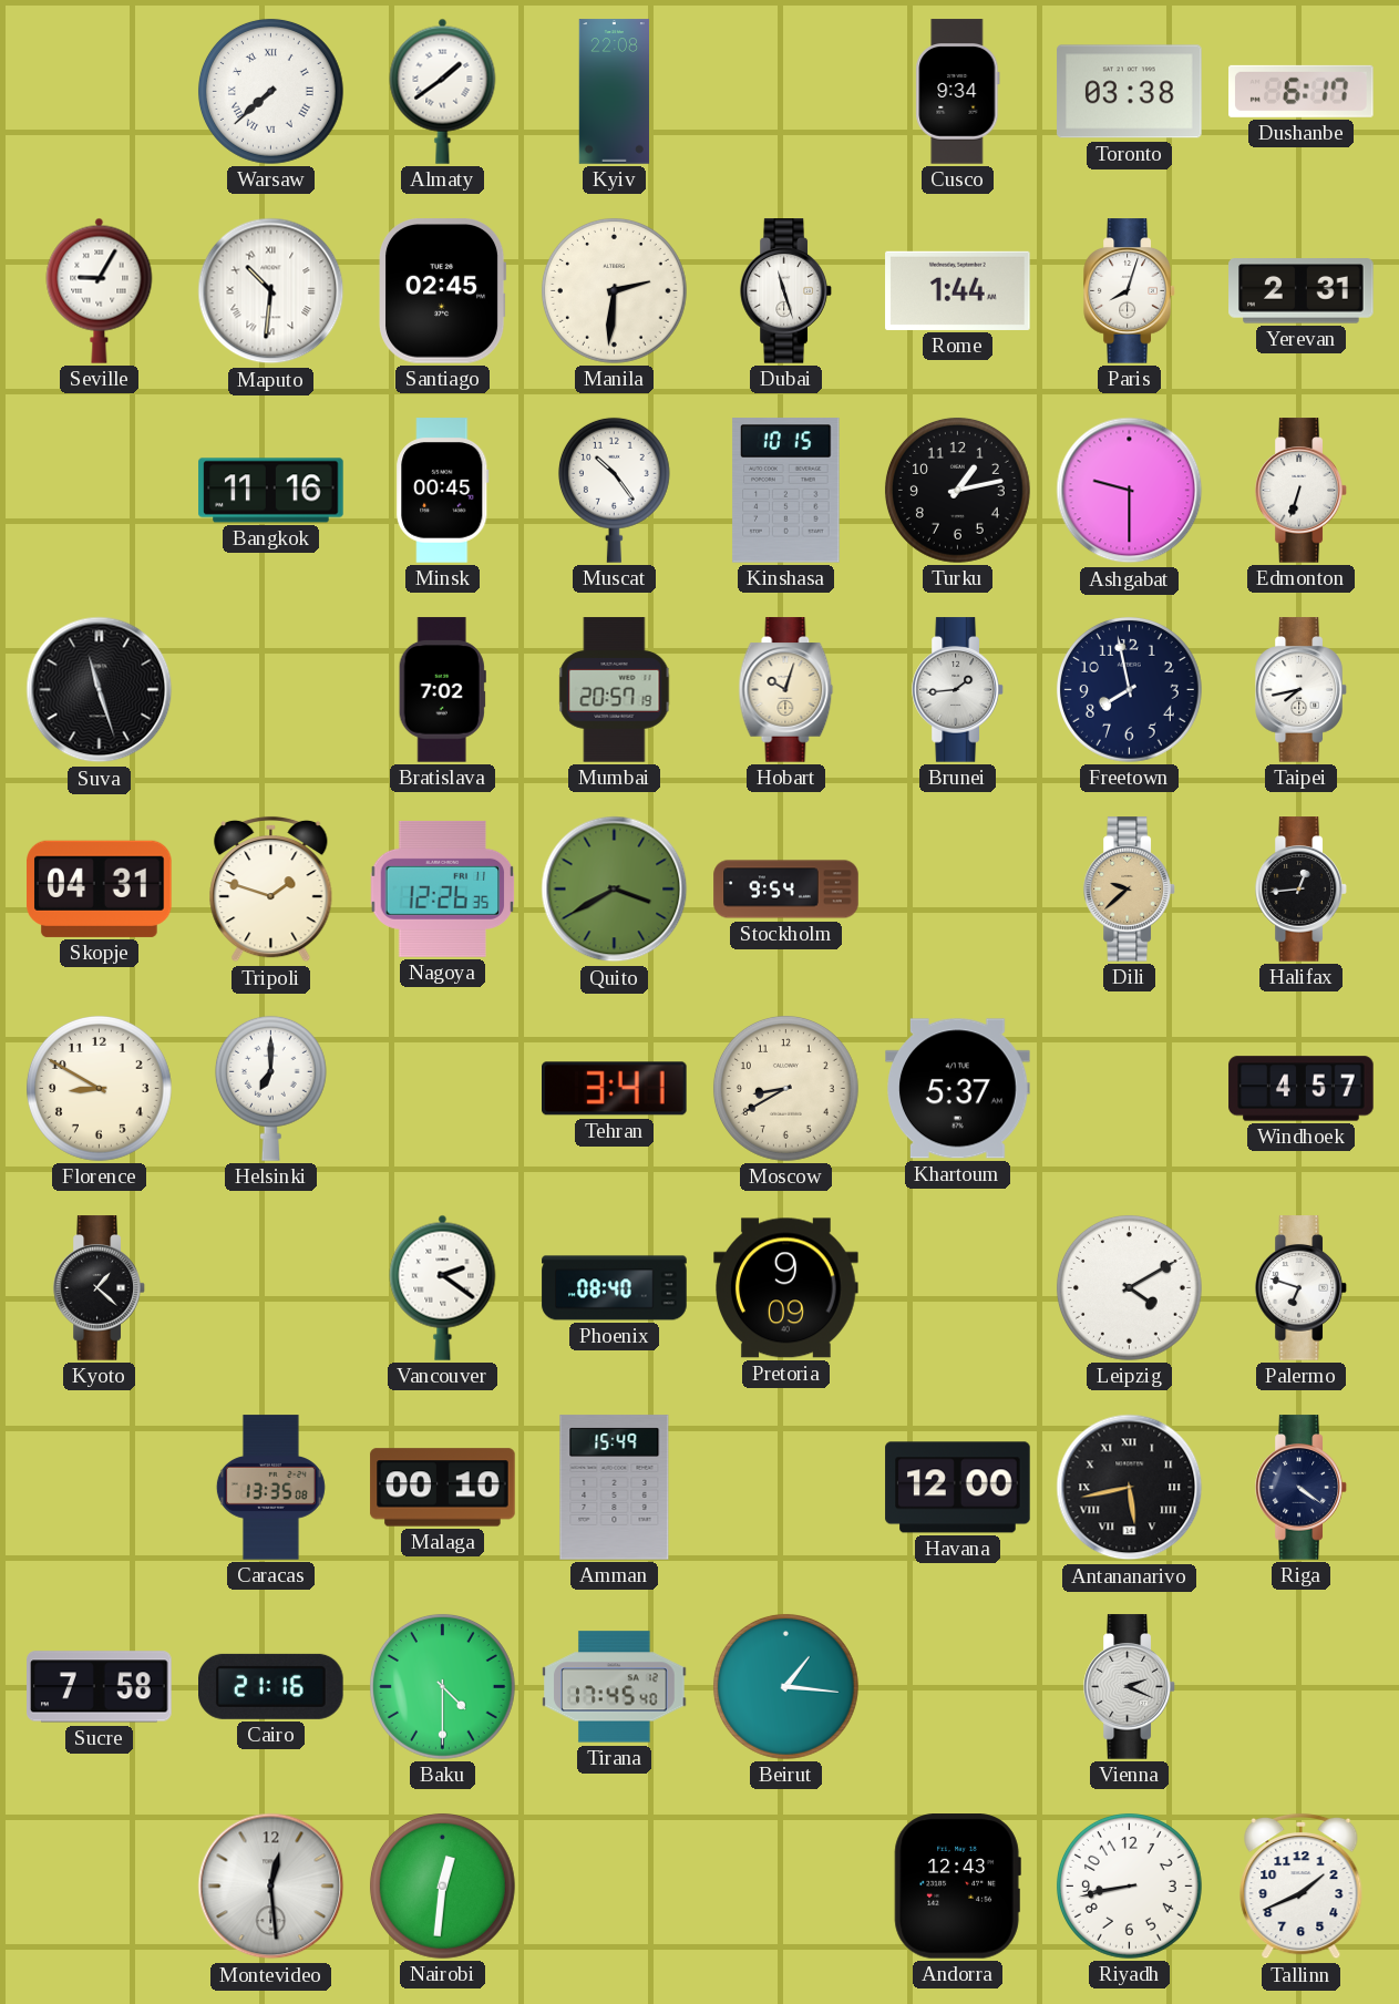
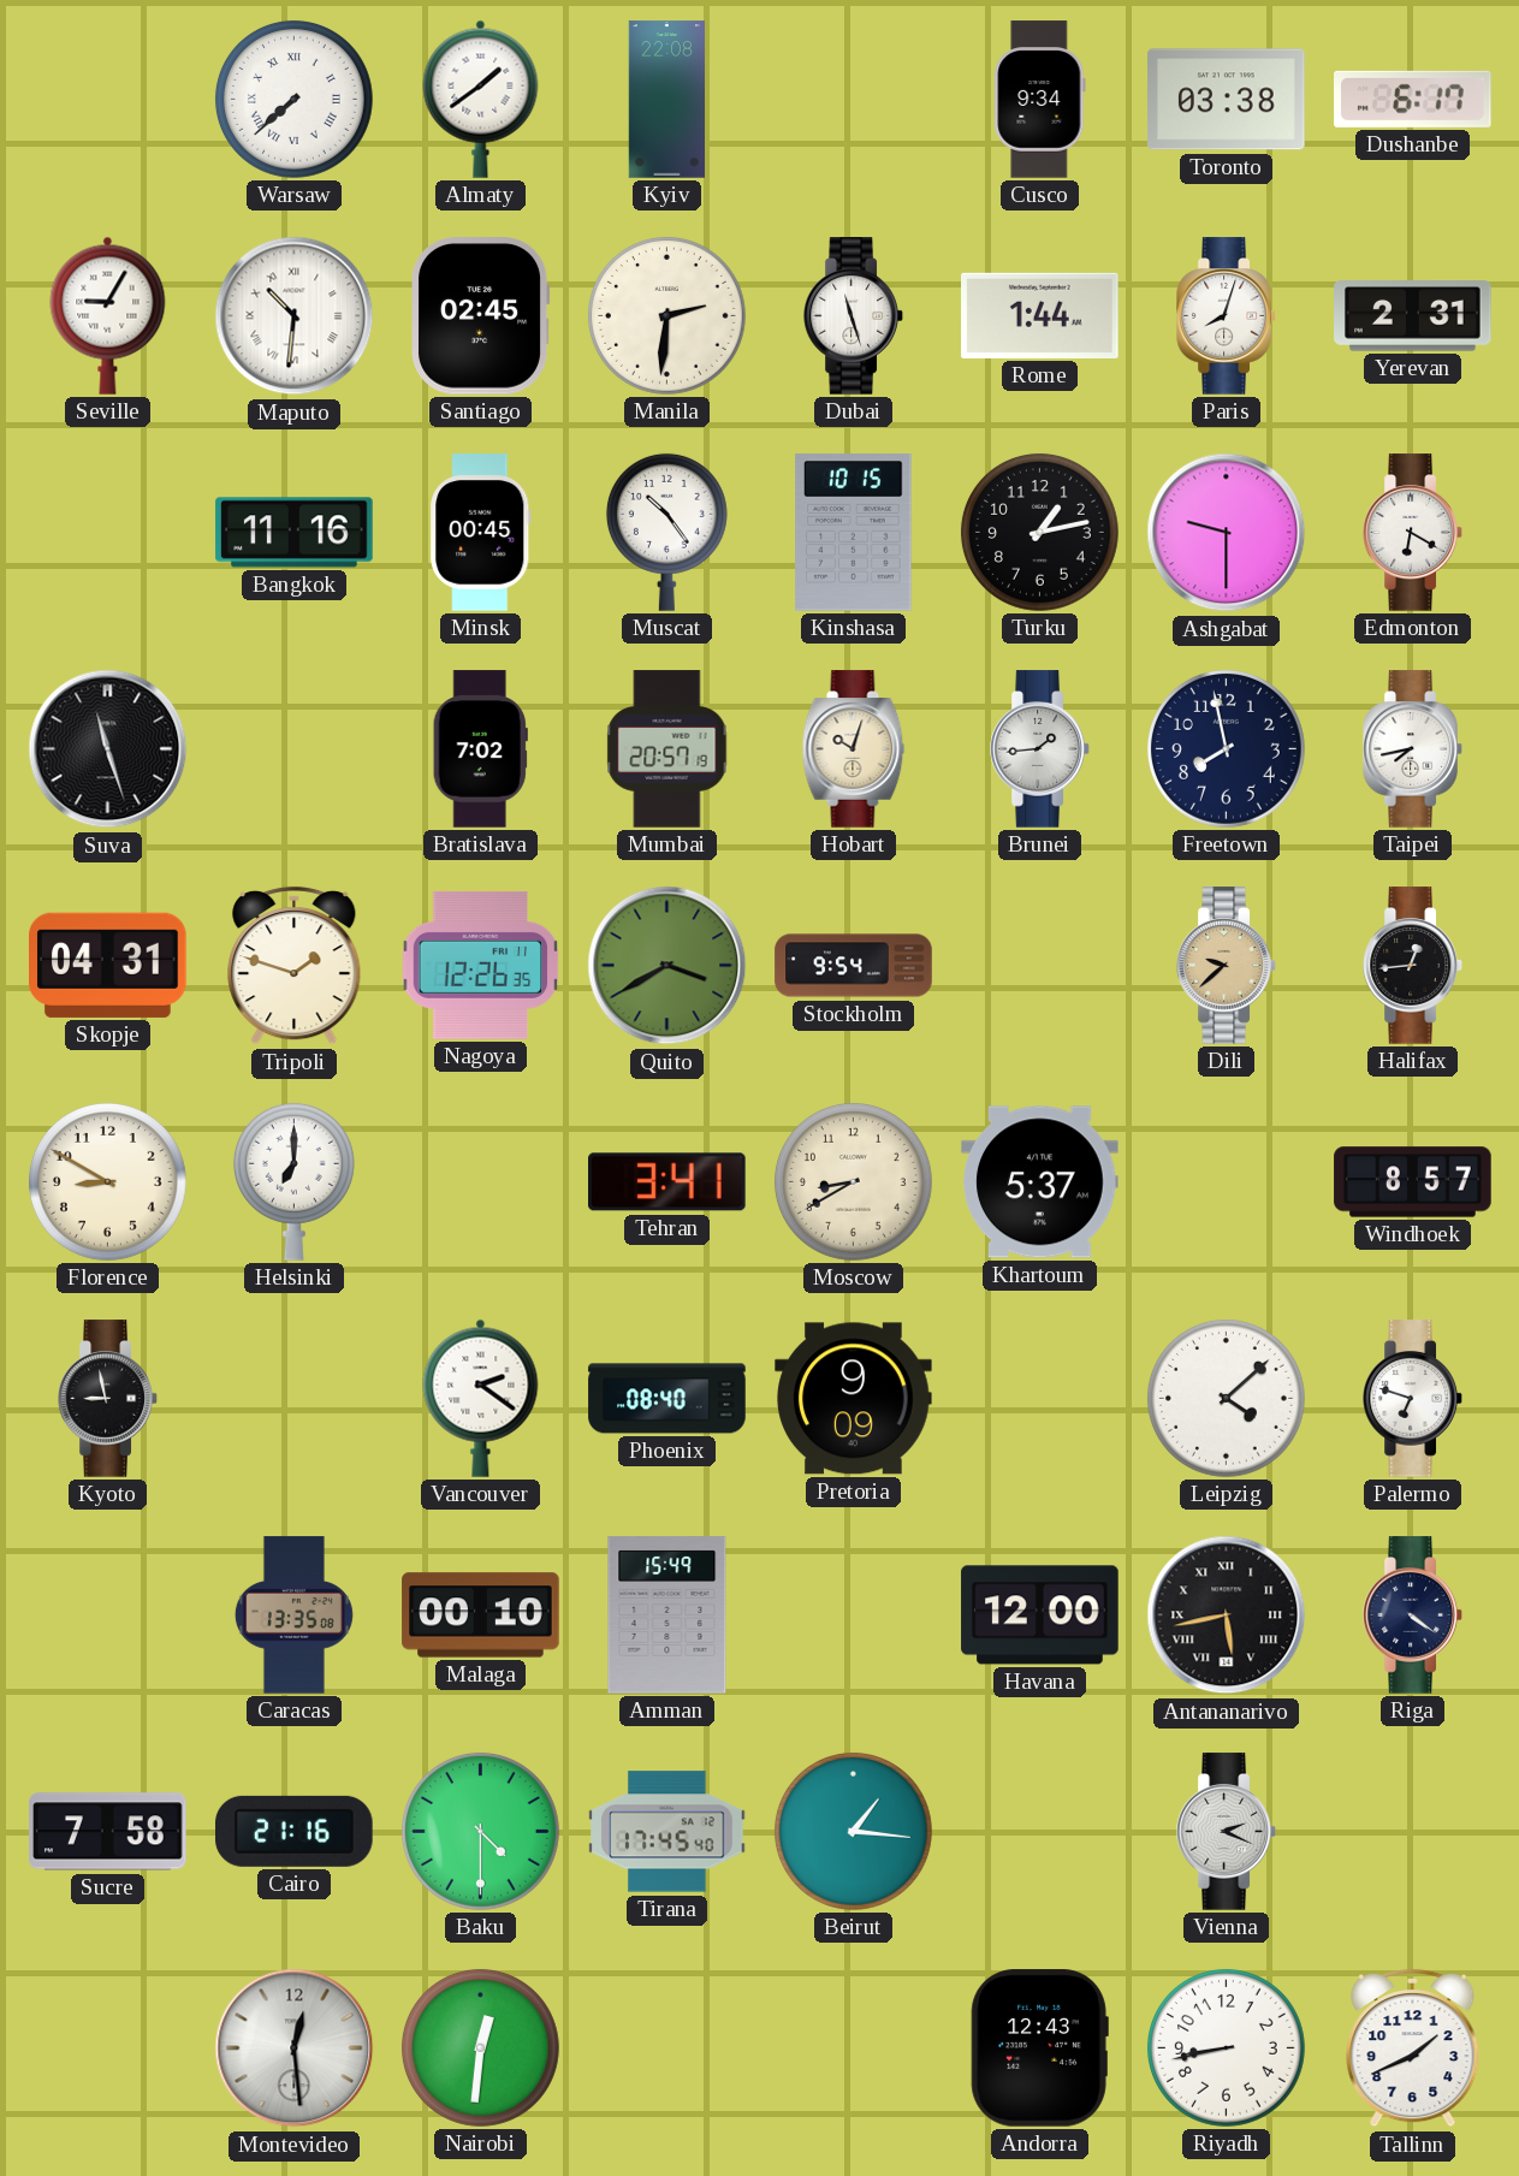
Edmonton: 6:33 -> 6:20
Windhoek: 4:57 -> 8:57
Kyoto: 1:22 -> 8:58
Leipzig: 4:10 -> 4:08
